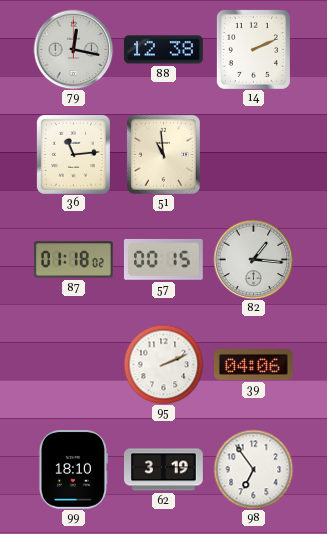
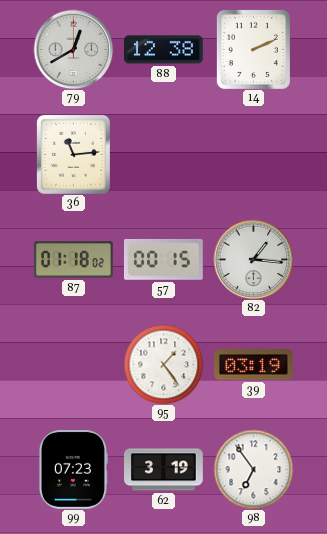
79: 12:17 -> 12:40
51: 10:59 -> none
95: 2:11 -> 1:24
39: 04:06 -> 03:19
99: 18:10 -> 07:23
